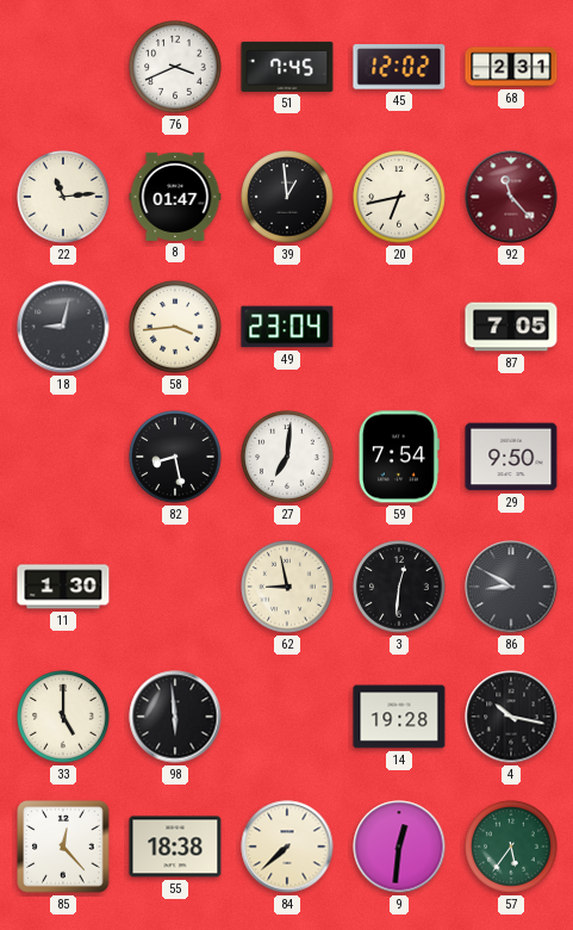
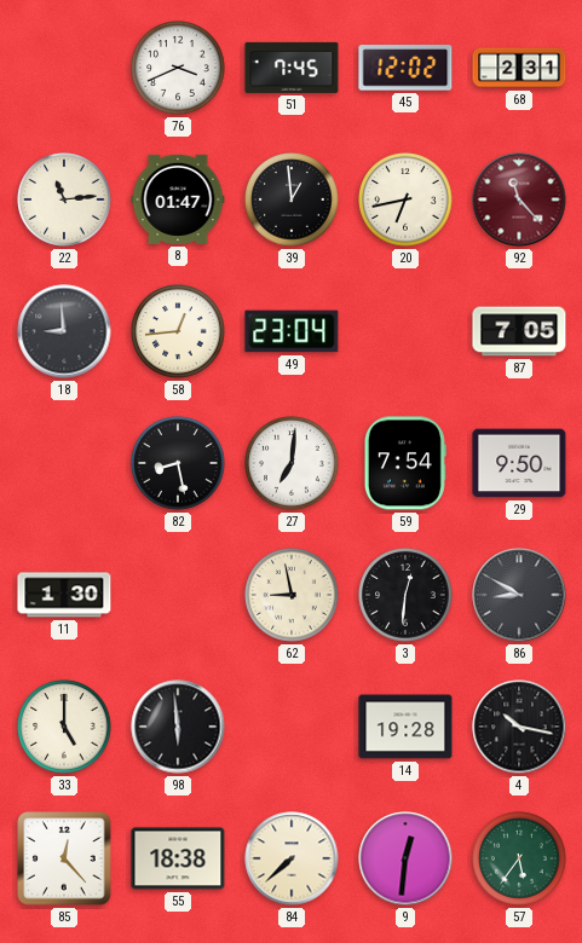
18: 9:02 -> 8:59
58: 3:44 -> 12:44
